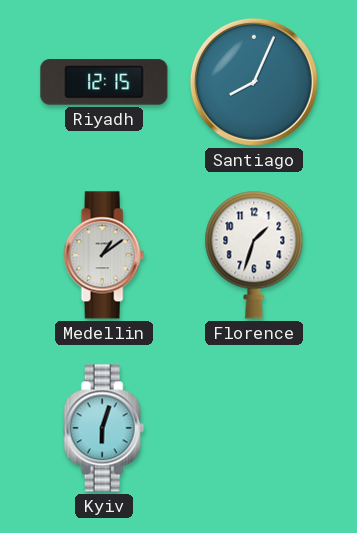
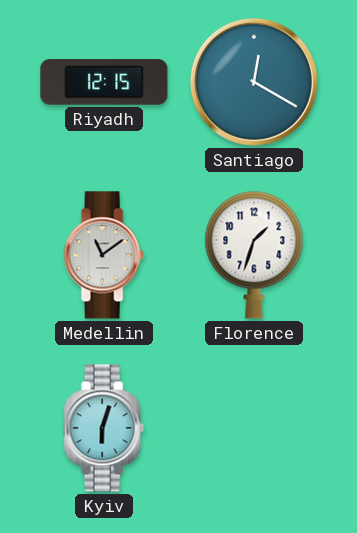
Santiago: 8:04 -> 12:20
Medellin: 1:09 -> 11:09
